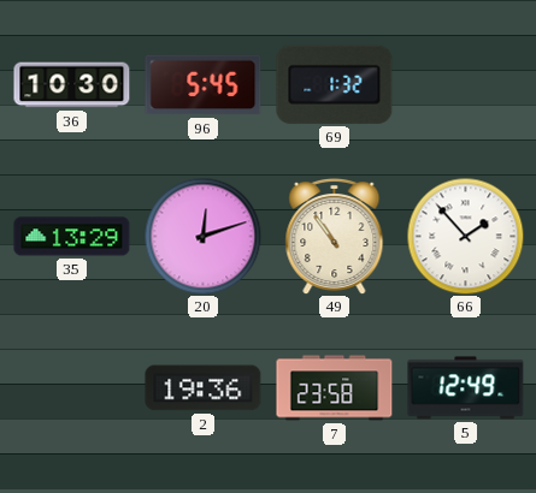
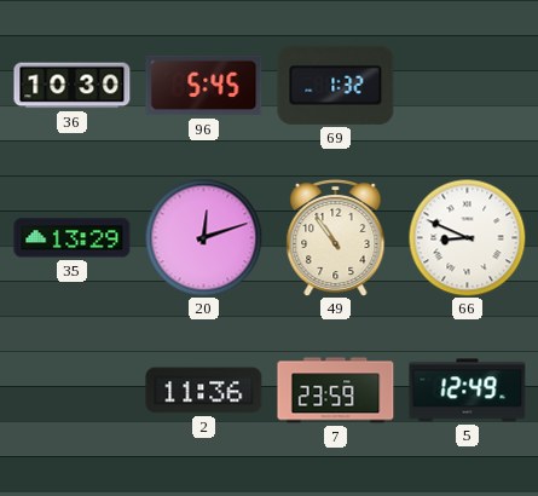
66: 1:53 -> 8:49
2: 19:36 -> 11:36
7: 23:58 -> 23:59
